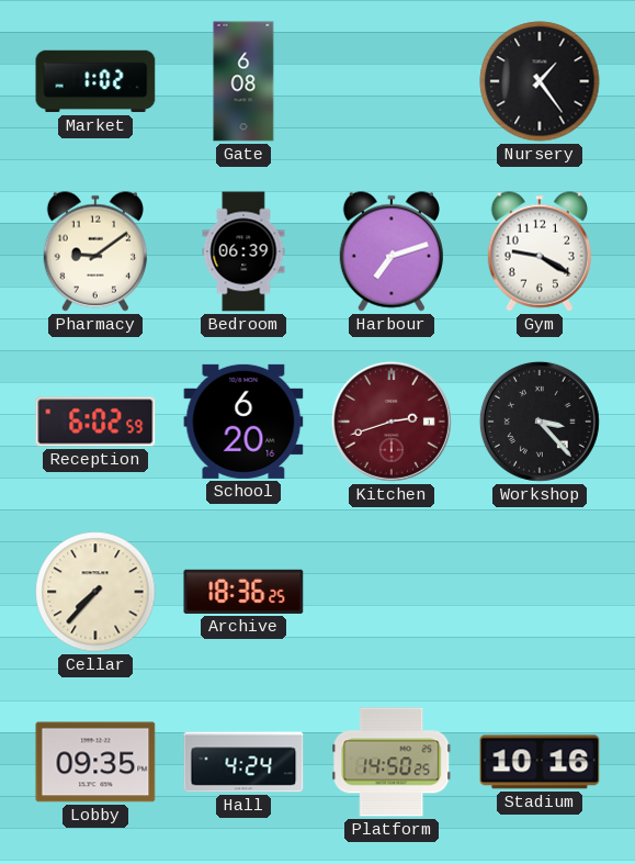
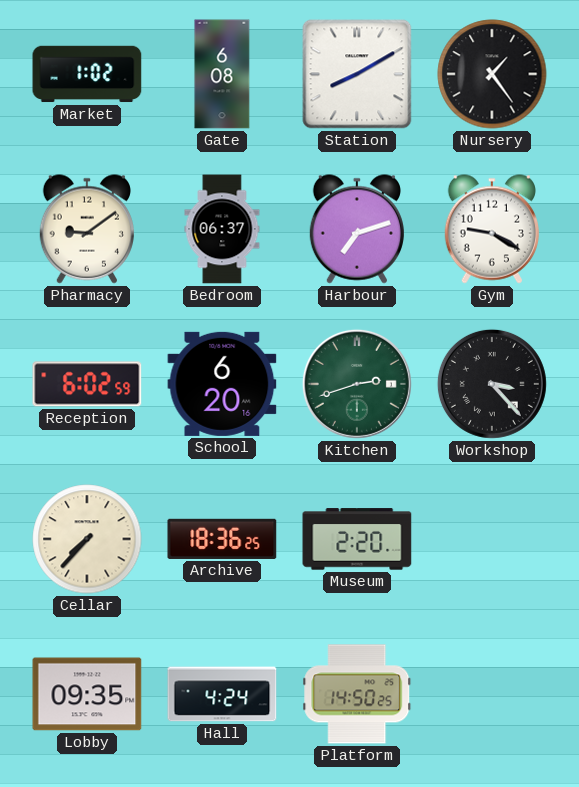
Station: none -> 8:10
Bedroom: 06:39 -> 06:37
Kitchen dial: burgundy -> green
Museum: none -> 2:20
Stadium: 10:16 -> none
